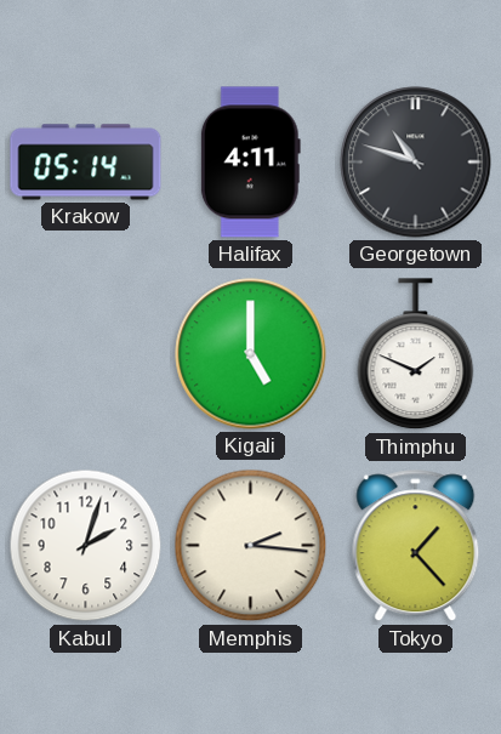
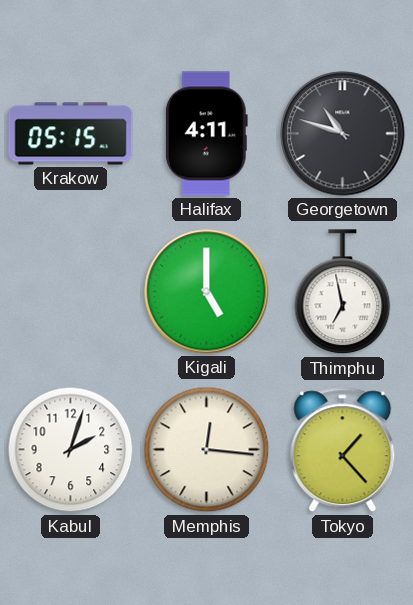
Krakow: 05:14 -> 05:15
Thimphu: 1:49 -> 6:58
Memphis: 2:16 -> 12:16
